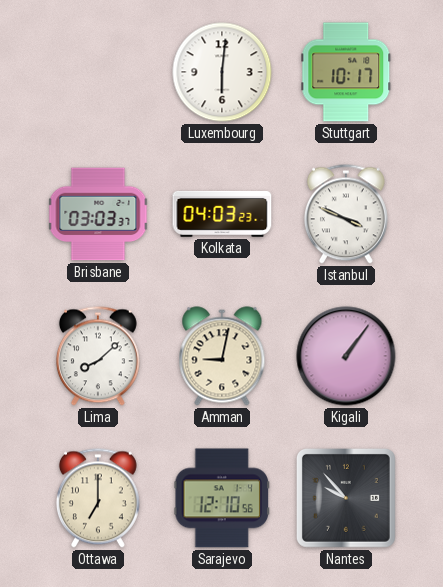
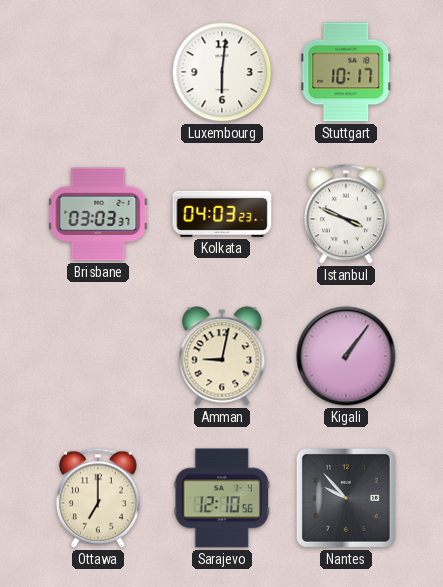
Lima: 8:08 -> none
